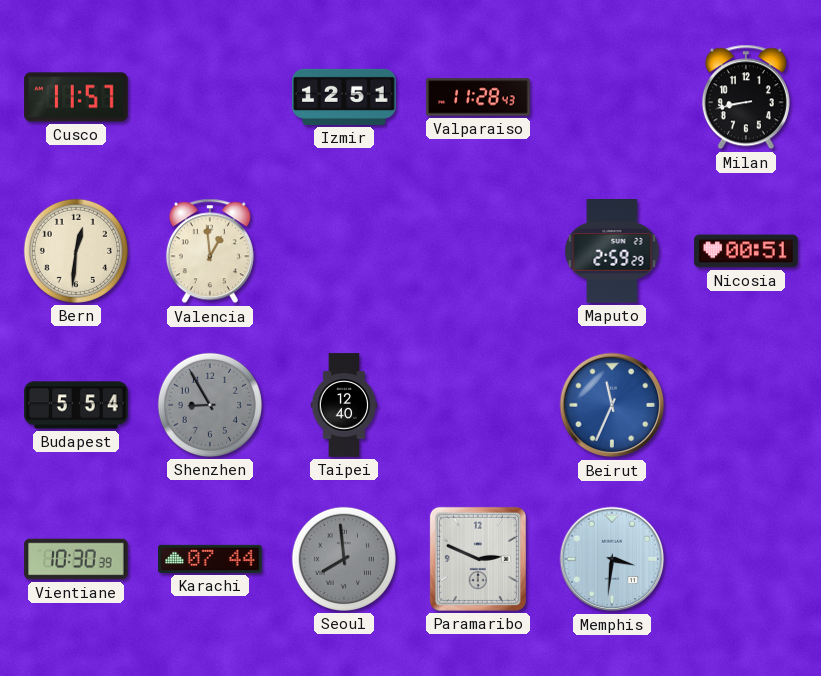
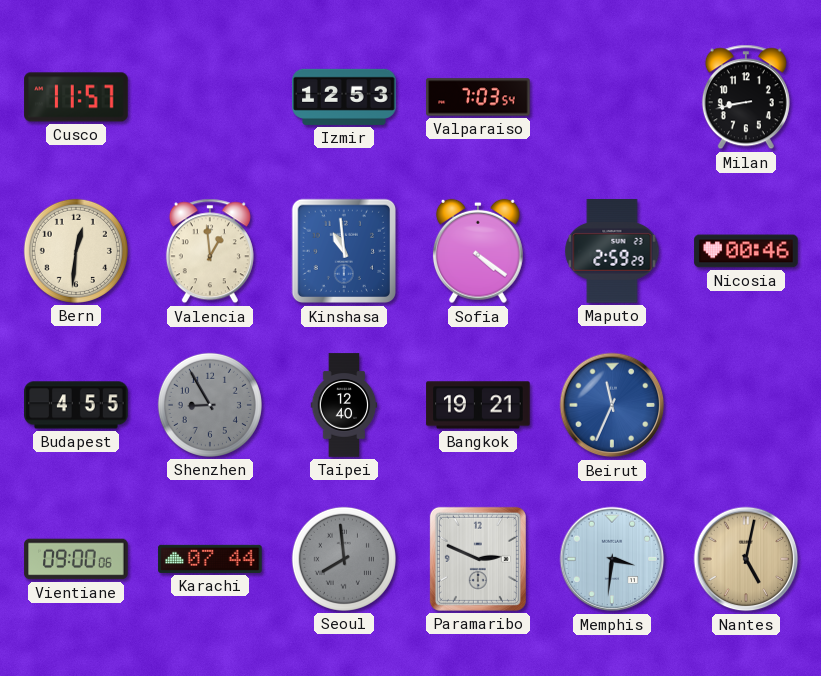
Izmir: 12:51 -> 12:53
Valparaiso: 11:28 -> 7:03
Kinshasa: none -> 10:59
Sofia: none -> 4:21
Nicosia: 00:51 -> 00:46
Budapest: 5:54 -> 4:55
Bangkok: none -> 19:21
Vientiane: 10:30 -> 09:00
Nantes: none -> 5:02
